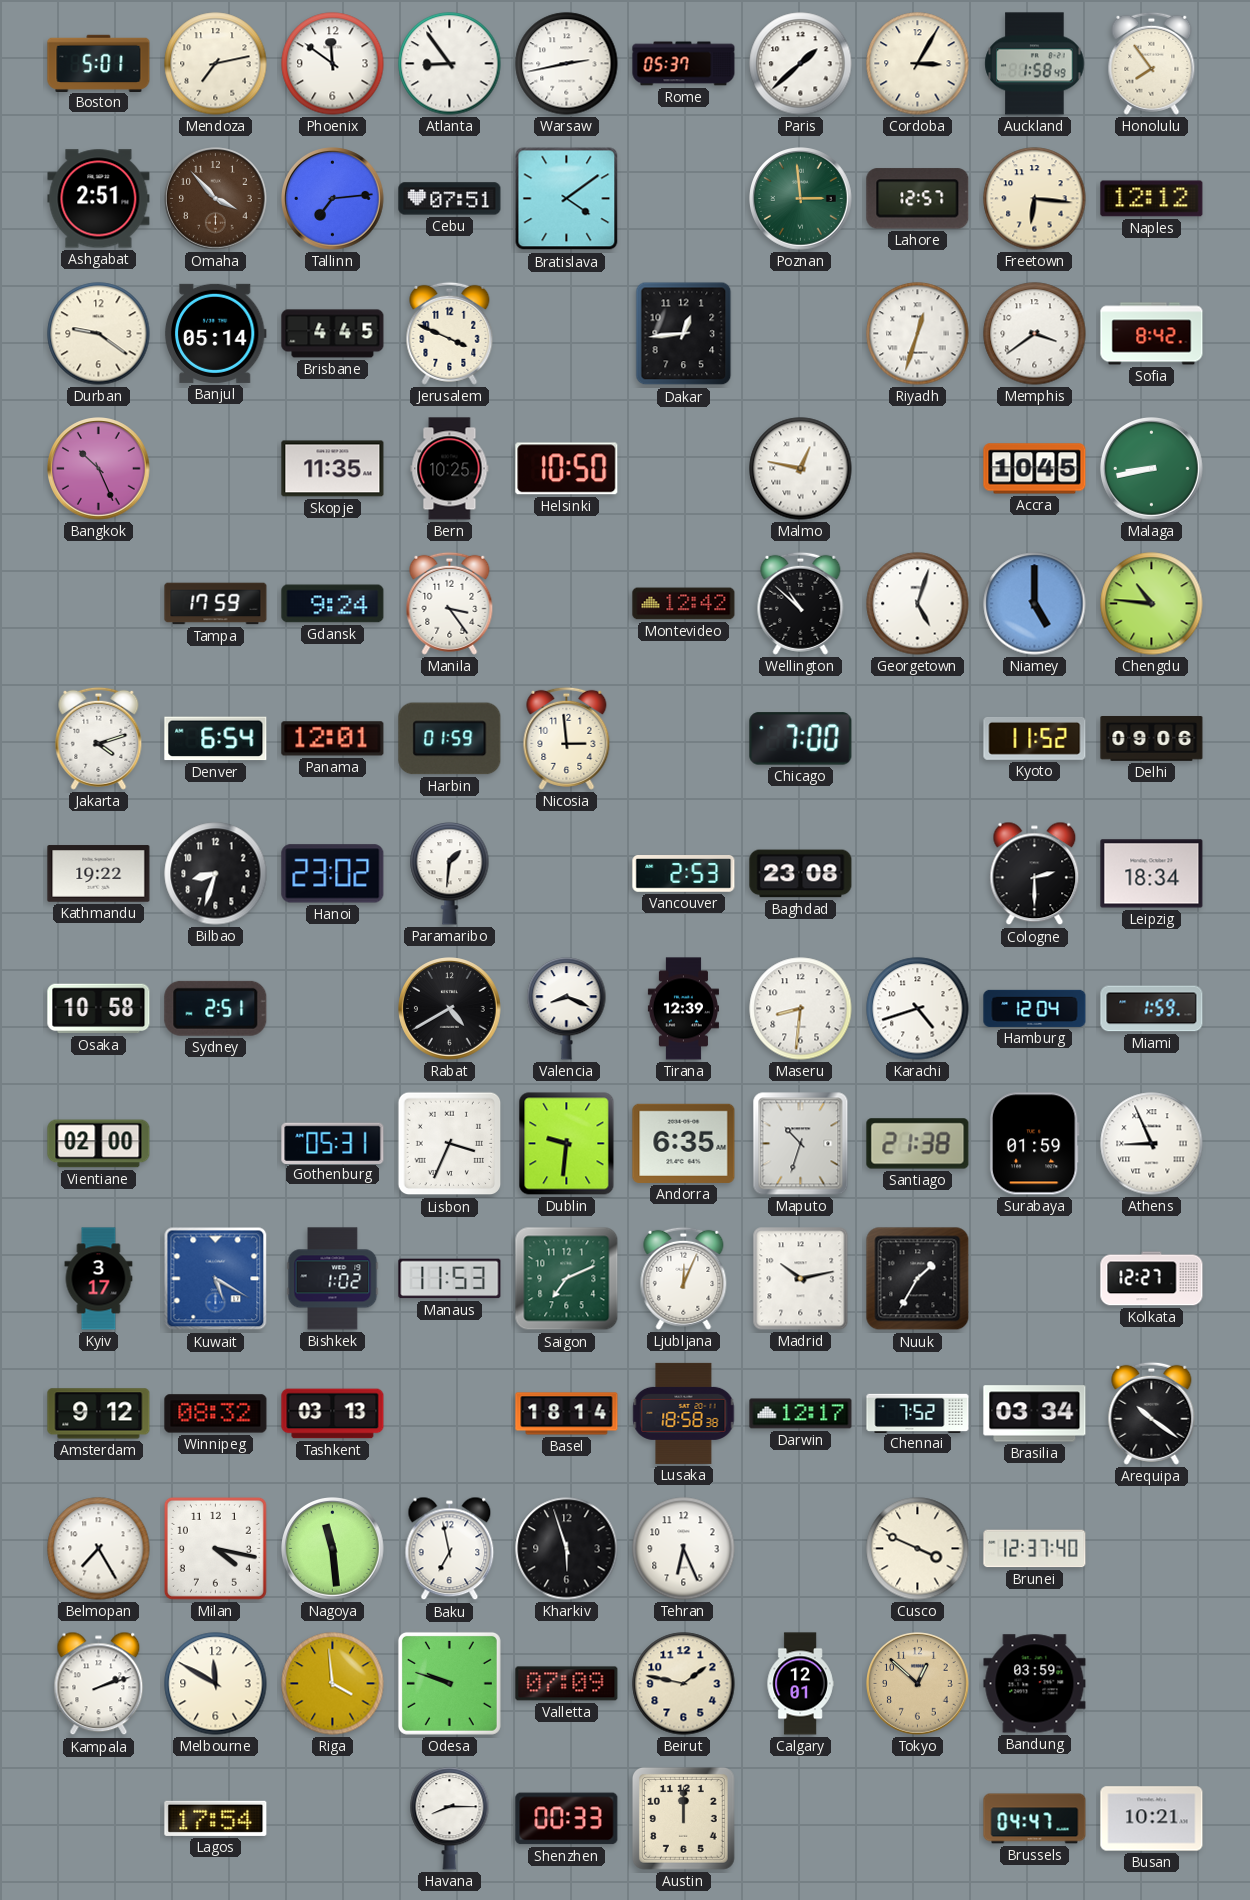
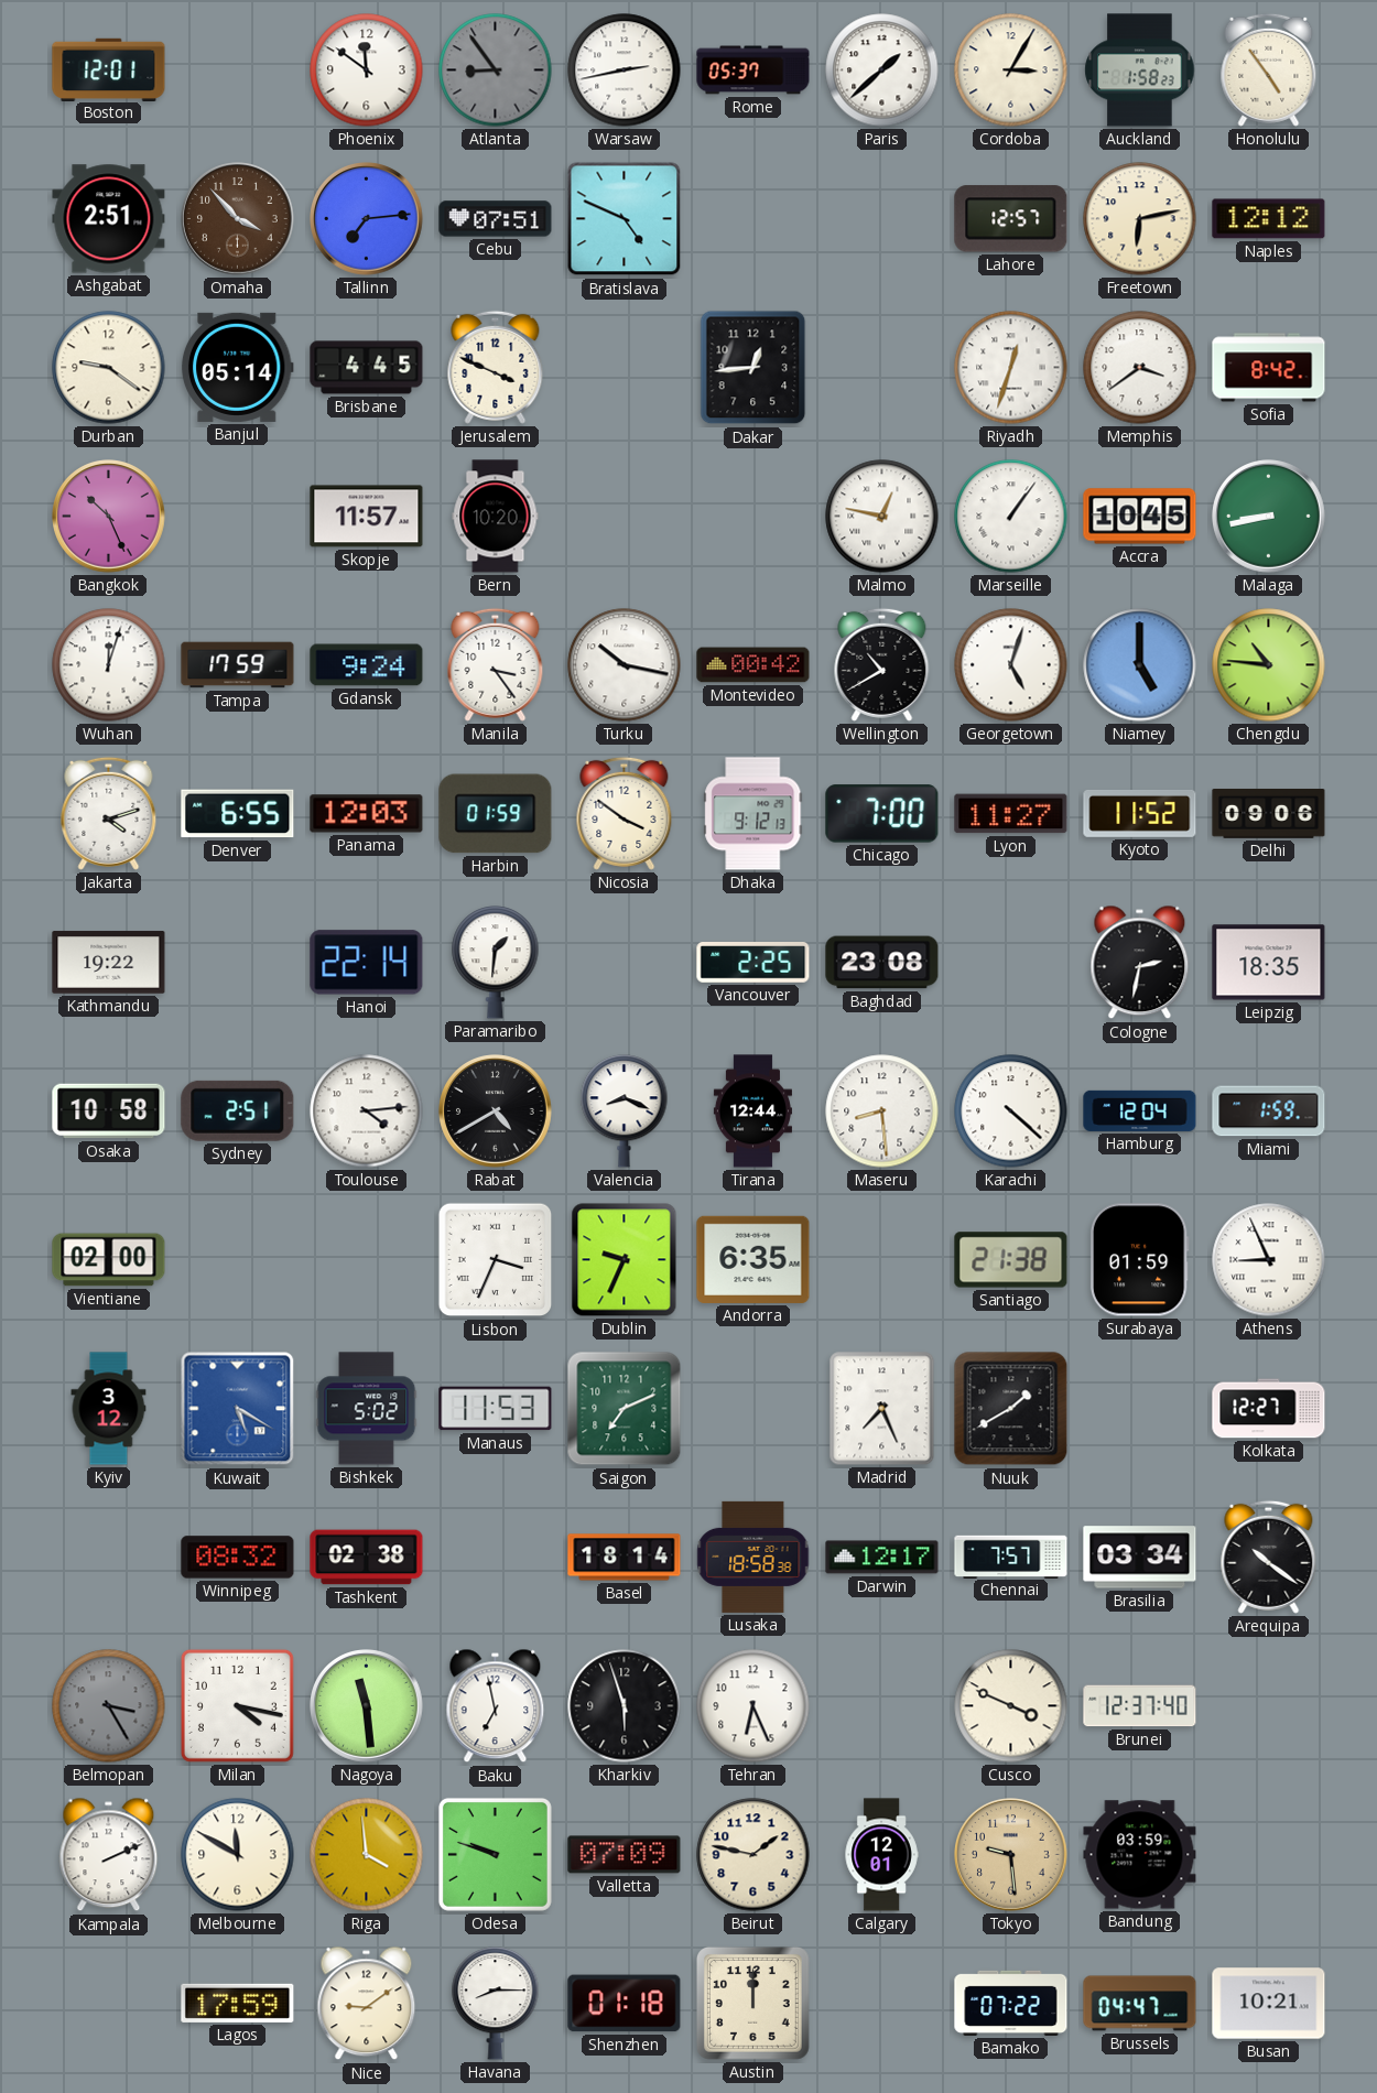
Boston: 5:01 -> 12:01
Mendoza: 7:13 -> none
Atlanta dial: white -> grey
Auckland: 1:58:49 -> 1:58:23
Honolulu: 7:54 -> 4:54
Bratislava: 4:09 -> 4:49
Poznan: 2:59 -> none
Freetown: 6:16 -> 6:13
Skopje: 11:35 -> 11:57
Bern: 10:25 -> 10:20
Helsinki: 10:50 -> none
Marseille: none -> 1:06
Wuhan: none -> 12:03
Turku: none -> 10:17
Montevideo: 12:42 -> 00:42
Wellington: 10:52 -> 10:40
Denver: 6:54 -> 6:55
Panama: 12:01 -> 12:03
Nicosia: 2:59 -> 3:51
Dhaka: none -> 9:12
Lyon: none -> 11:27
Bilbao: 8:33 -> none
Hanoi: 23:02 -> 22:14
Vancouver: 2:53 -> 2:25
Cologne: 2:30 -> 2:32
Leipzig: 18:34 -> 18:35
Toulouse: none -> 4:14
Tirana: 12:39 -> 12:44
Maseru: 8:31 -> 8:29
Karachi: 4:42 -> 4:22
Gothenburg: 05:31 -> none
Dublin: 9:31 -> 9:34
Maputo: 10:33 -> none
Kyiv: 3:17 -> 3:12
Bishkek: 1:02 -> 5:02
Ljubljana: 12:04 -> none
Madrid: 10:13 -> 7:26
Nuuk: 1:35 -> 1:40
Amsterdam: 9:12 -> none
Tashkent: 03:13 -> 02:38
Chennai: 7:52 -> 7:57
Belmopan: 7:25 -> 3:25
Belmopan dial: white -> grey
Kampala: 2:12 -> 2:11
Tokyo: 12:52 -> 9:29
Lagos: 17:54 -> 17:59
Nice: none -> 9:09
Shenzhen: 00:33 -> 01:18
Bamako: none -> 07:22
